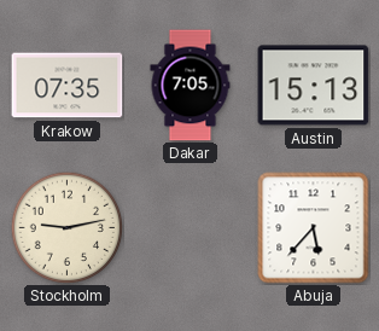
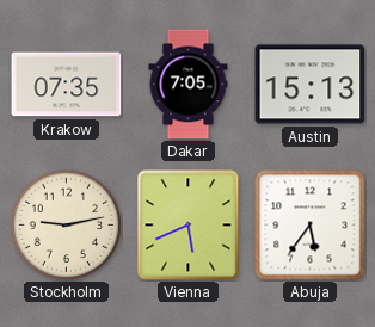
Vienna: none -> 5:41
Abuja: 5:37 -> 5:36
